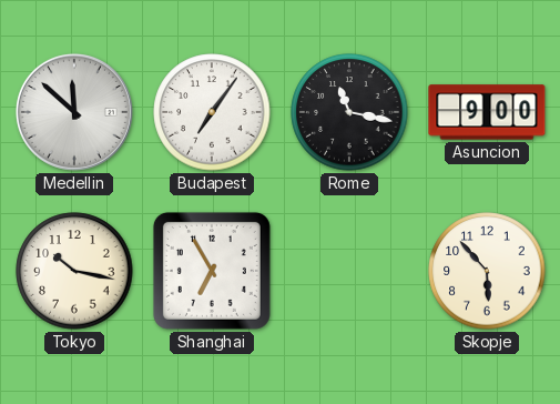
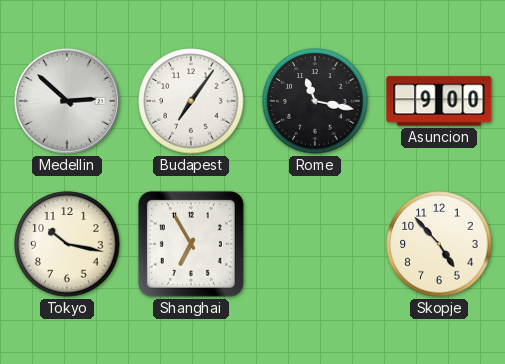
Medellin: 11:52 -> 2:52
Skopje: 5:53 -> 4:53
